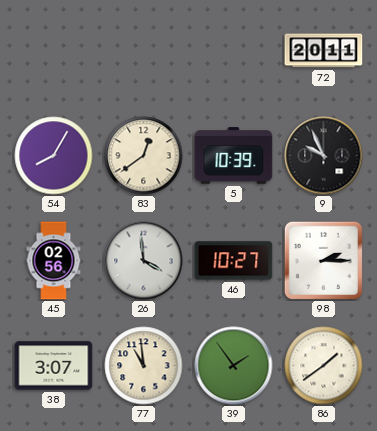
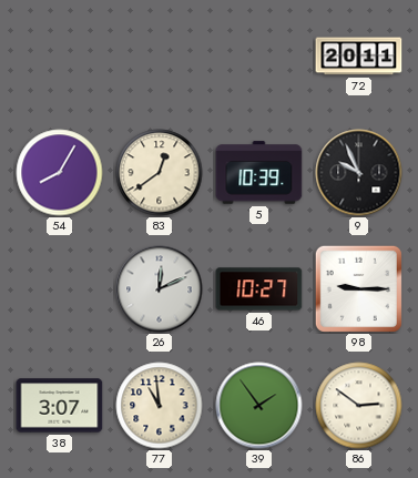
45: 02:56 -> none
26: 3:59 -> 12:11
98: 2:15 -> 9:15
86: 1:39 -> 2:51
